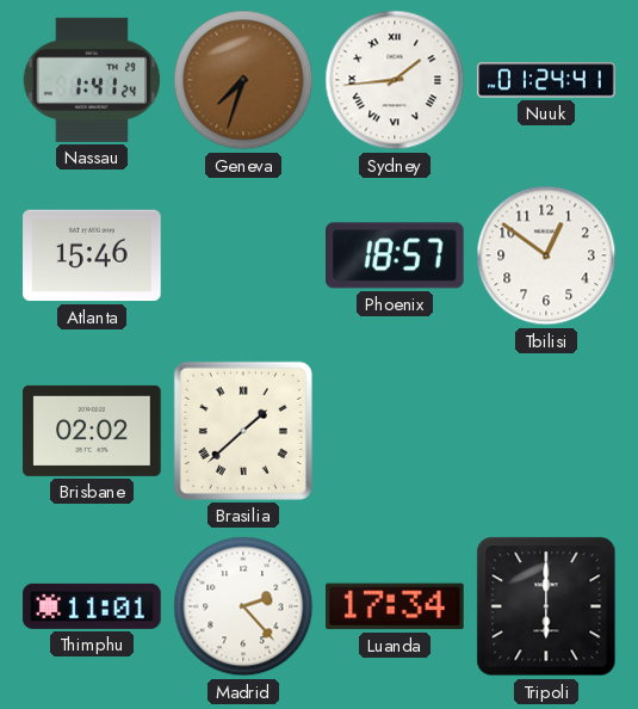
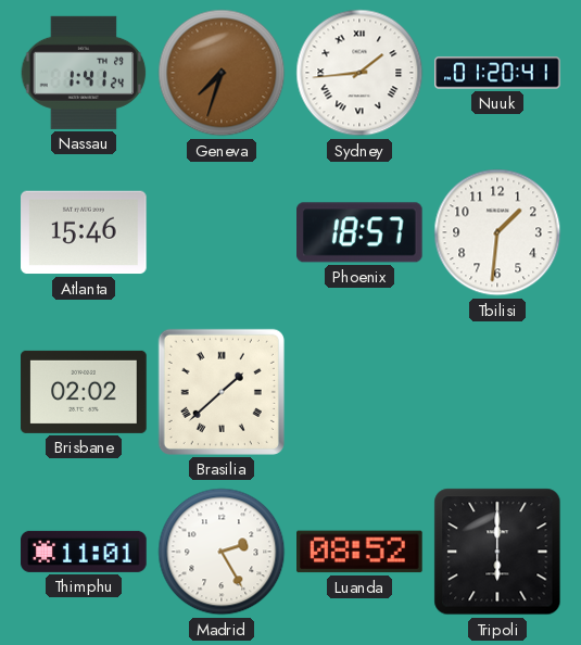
Nuuk: 01:24 -> 01:20
Tbilisi: 12:51 -> 1:31
Madrid: 2:23 -> 2:25
Luanda: 17:34 -> 08:52
